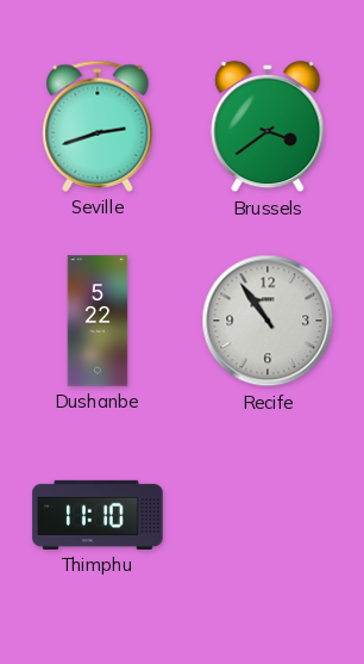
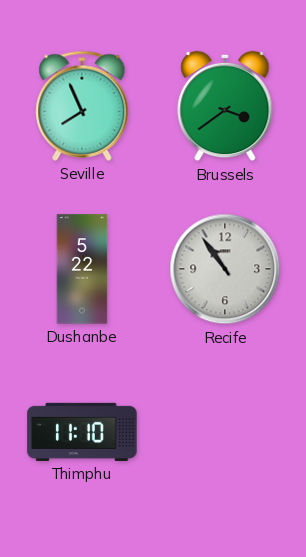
Seville: 2:42 -> 7:56
